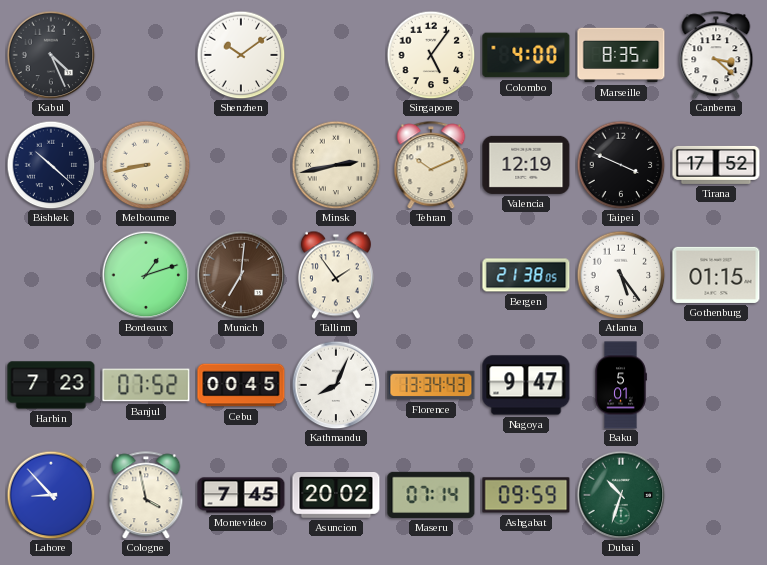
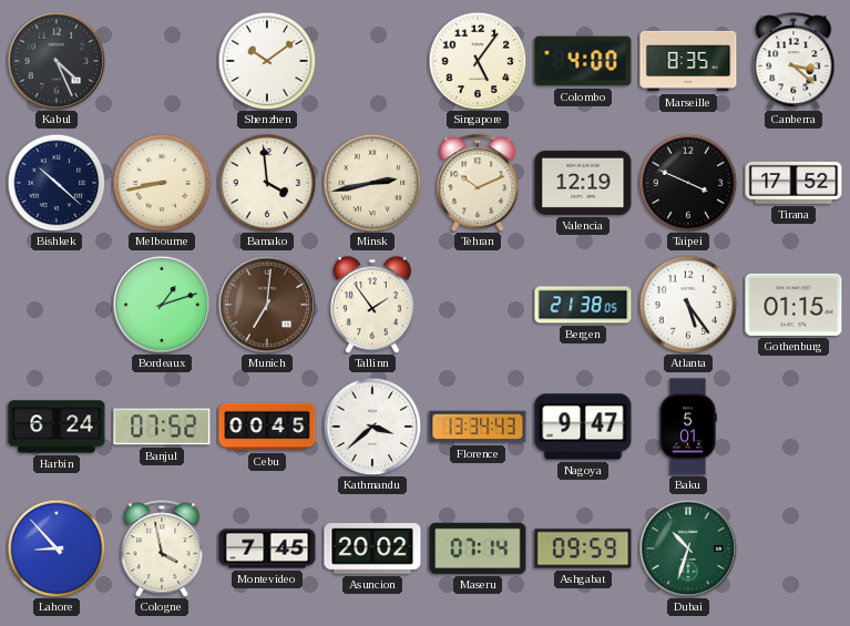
Bamako: none -> 3:59
Harbin: 7:23 -> 6:24
Kathmandu: 8:04 -> 3:38
